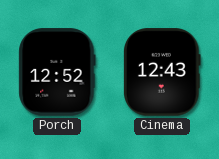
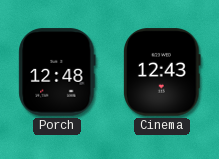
Porch: 12:52 -> 12:48
